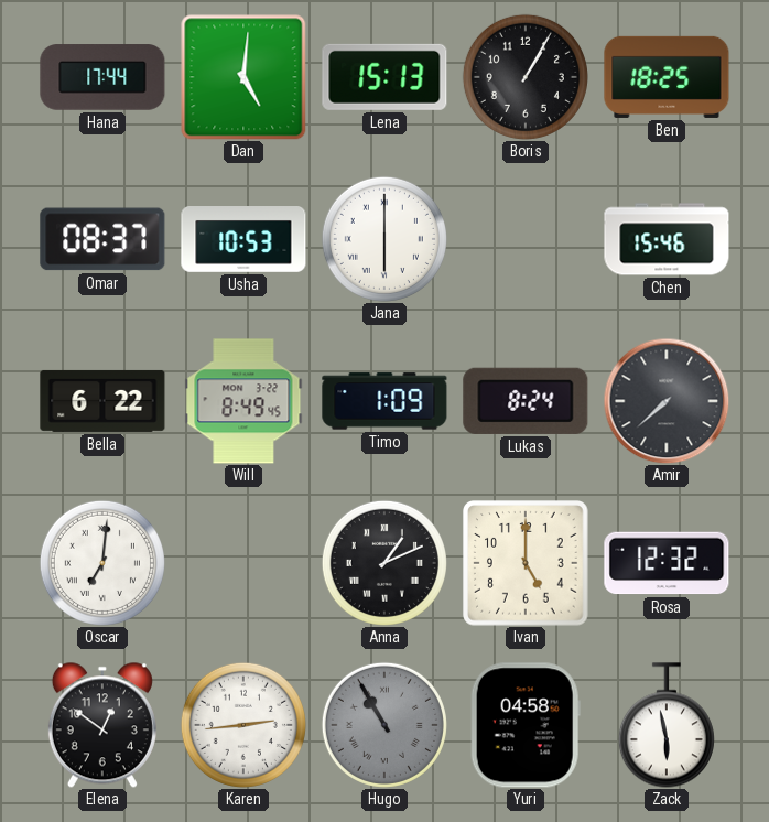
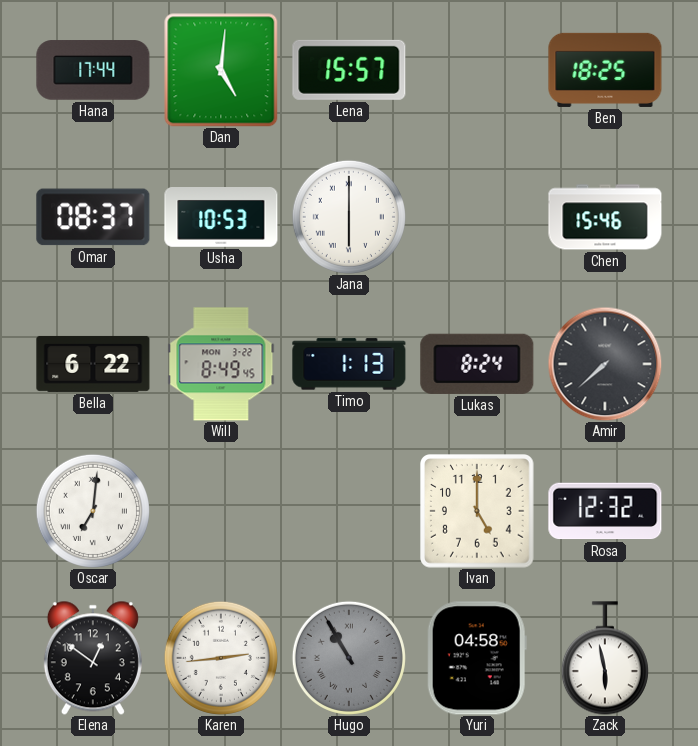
Lena: 15:13 -> 15:57
Boris: 1:05 -> none
Timo: 1:09 -> 1:13
Anna: 1:11 -> none
